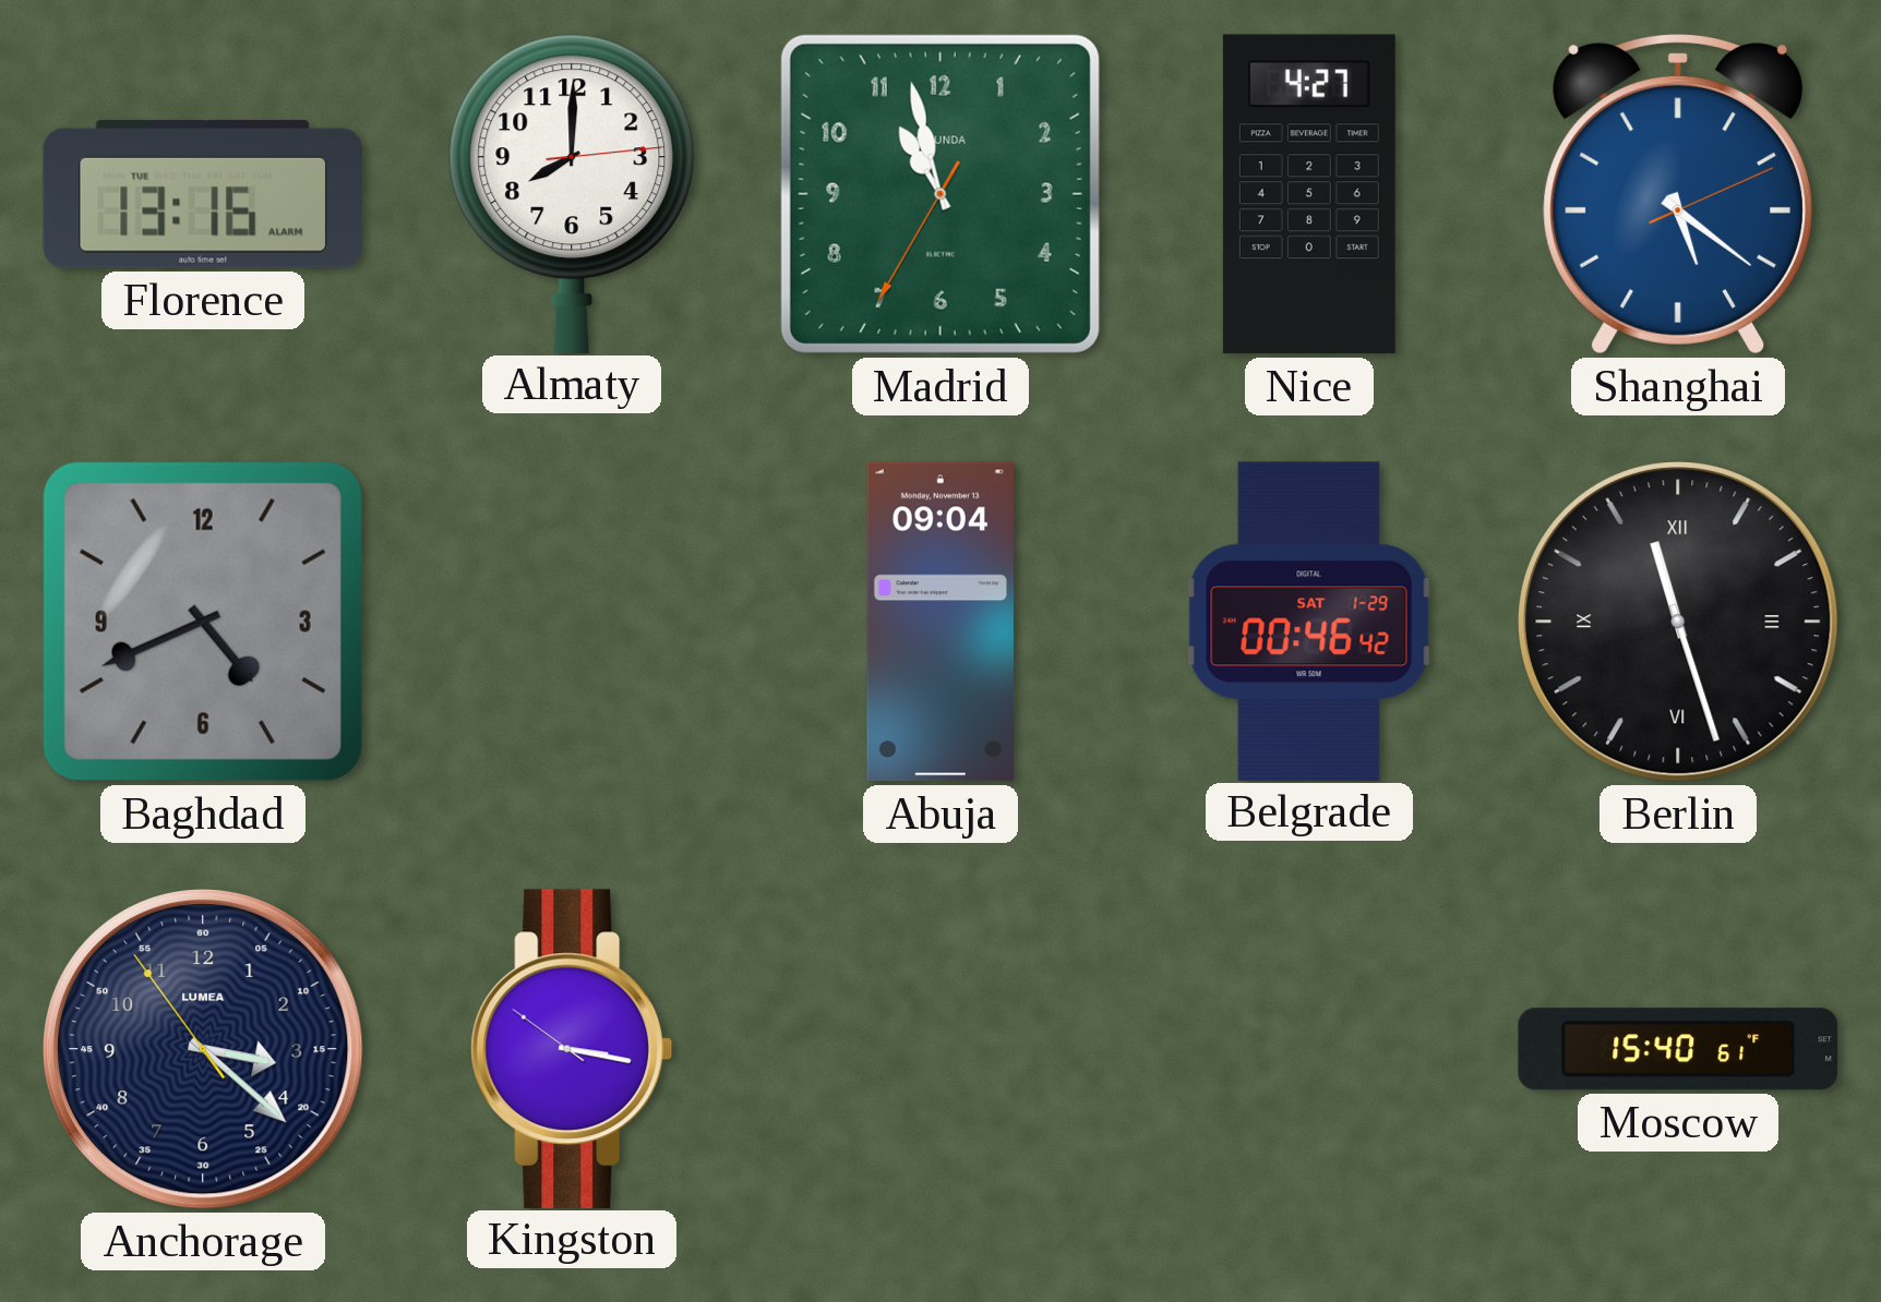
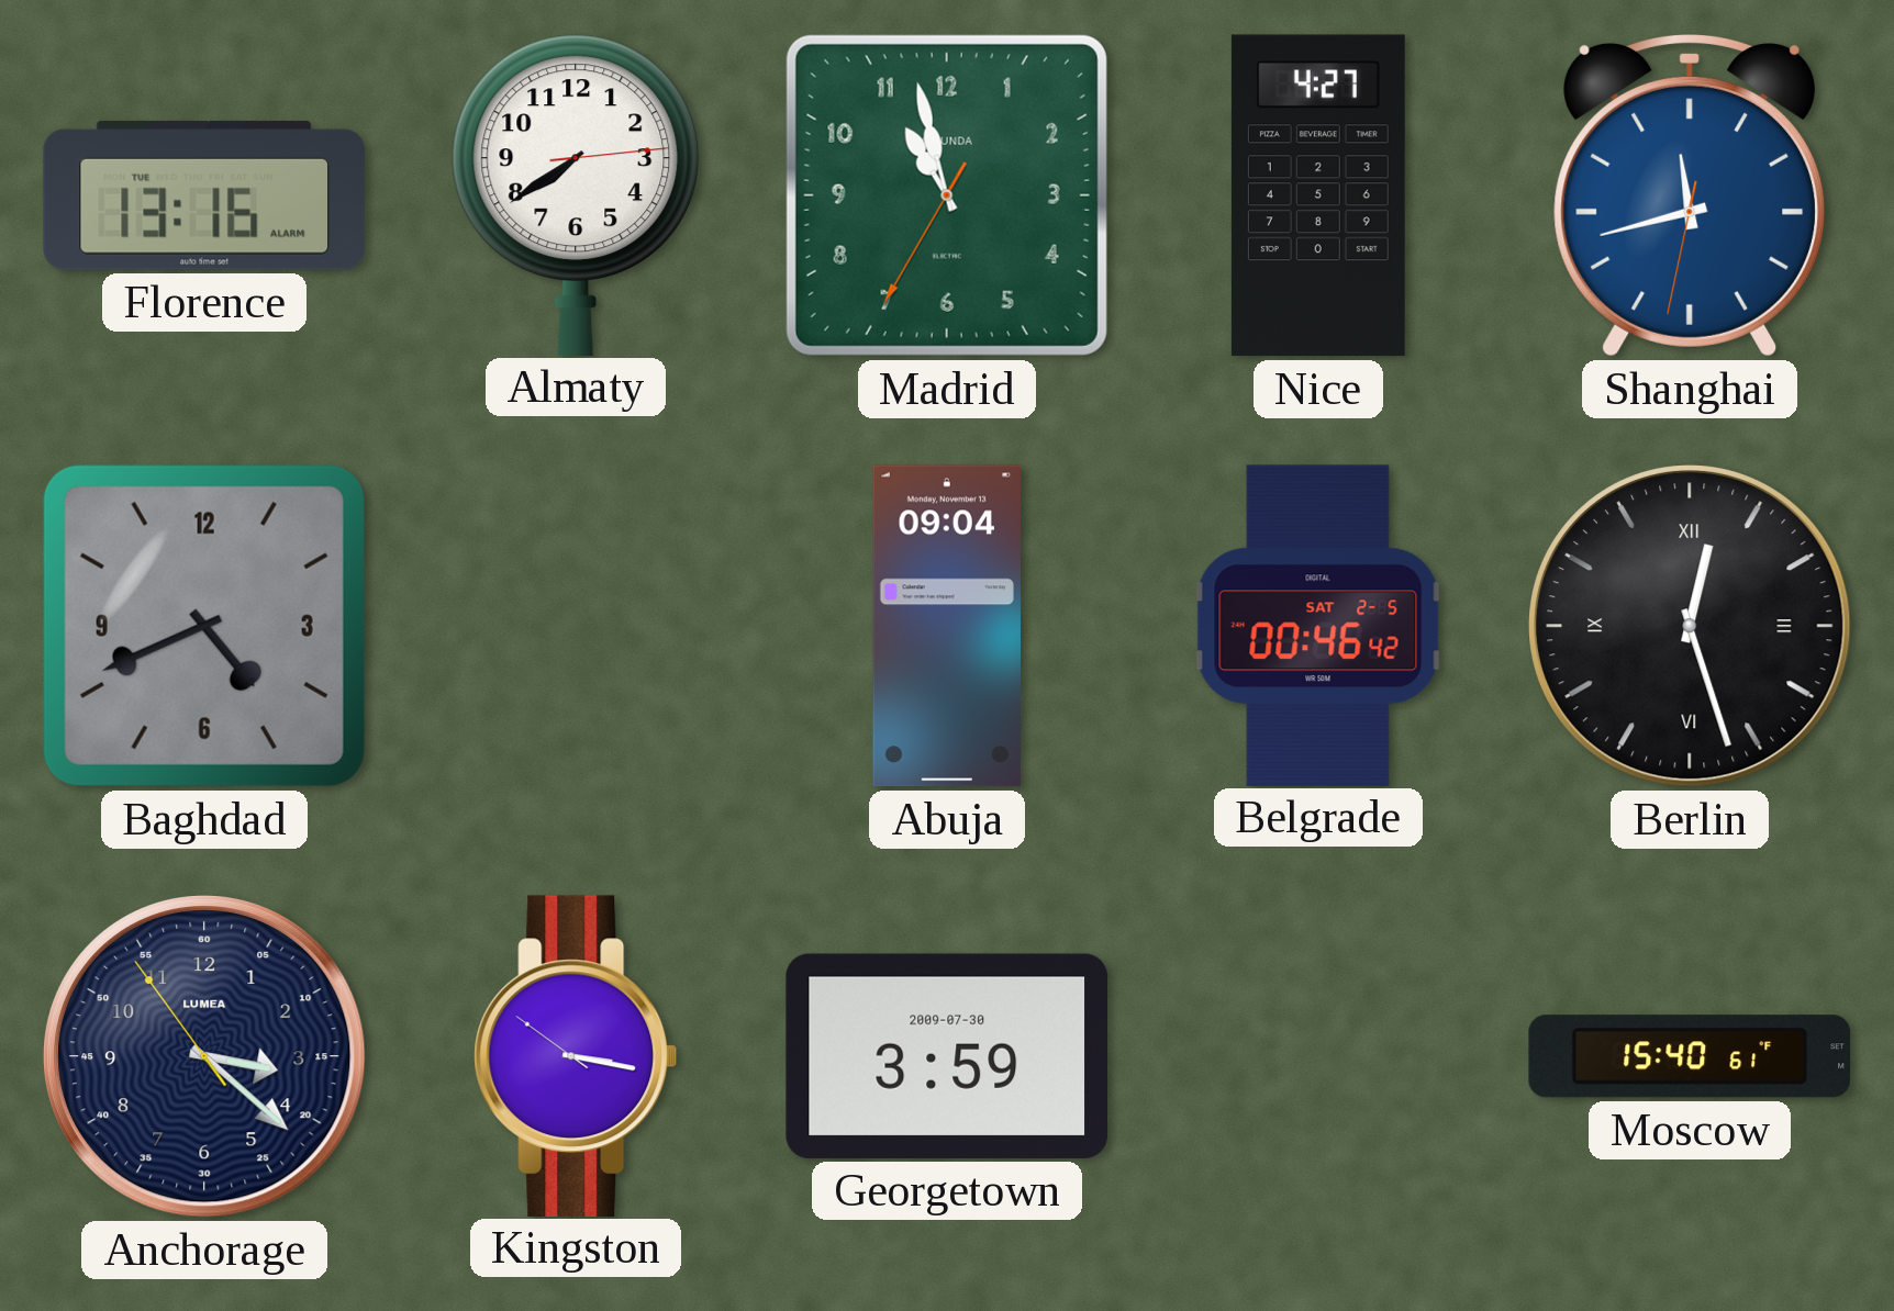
Almaty: 8:00 -> 7:39
Shanghai: 5:21 -> 11:42
Belgrade date: SAT 1-29 -> SAT 2-5
Berlin: 11:27 -> 12:27
Georgetown: none -> 3:59
